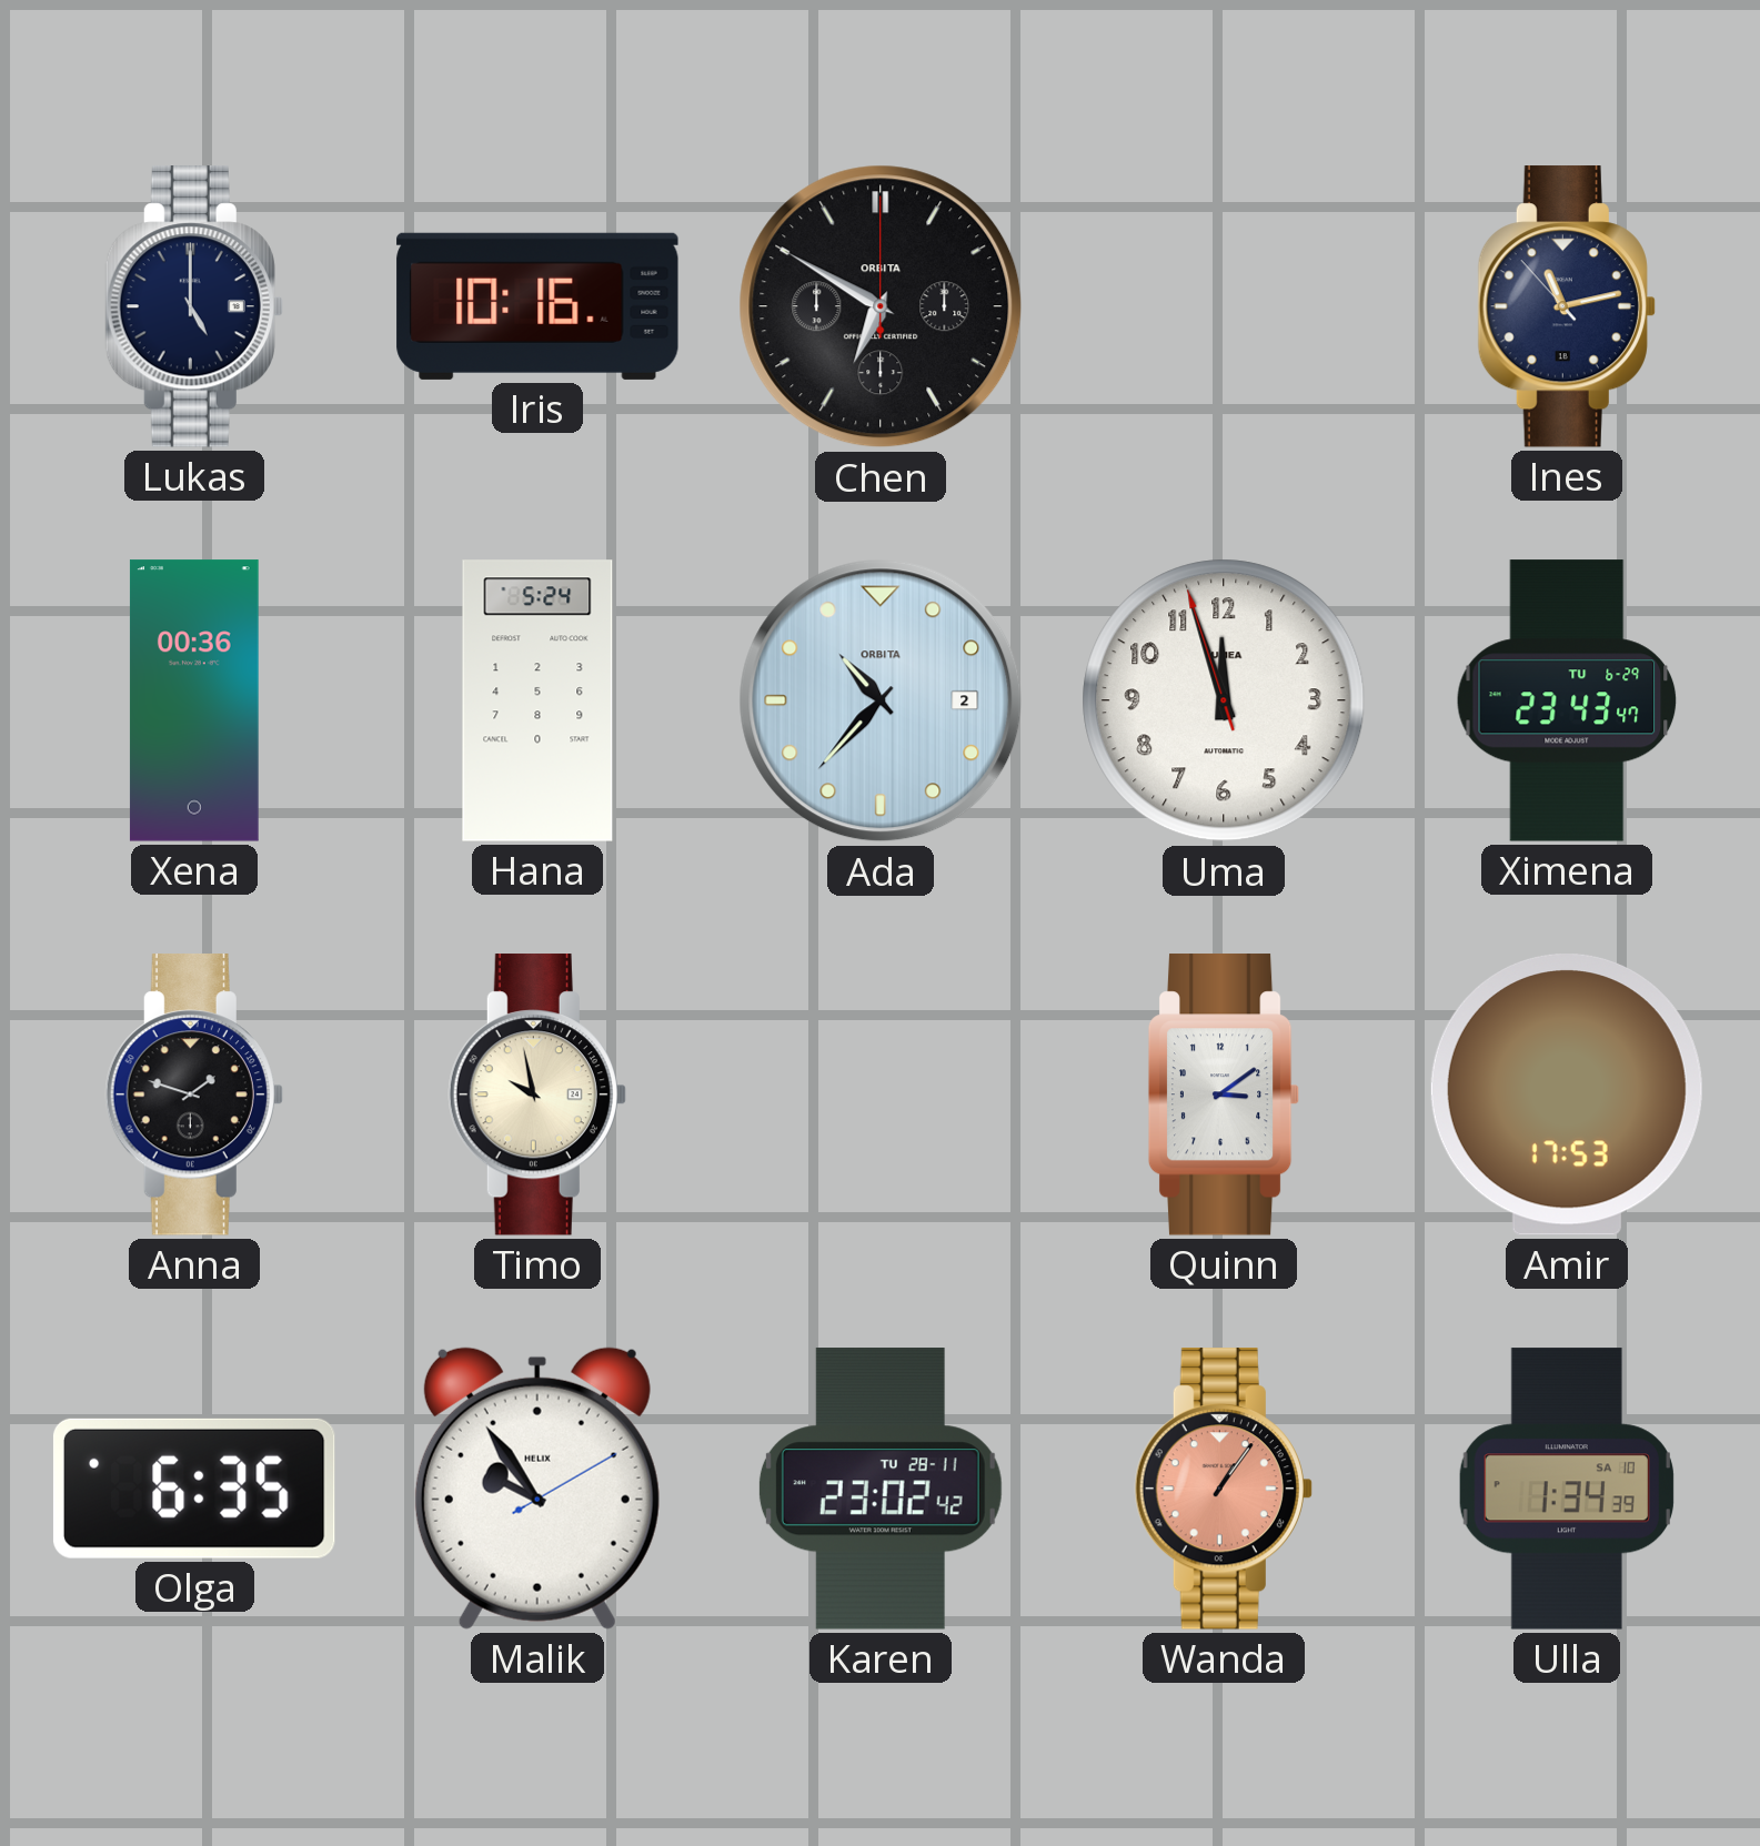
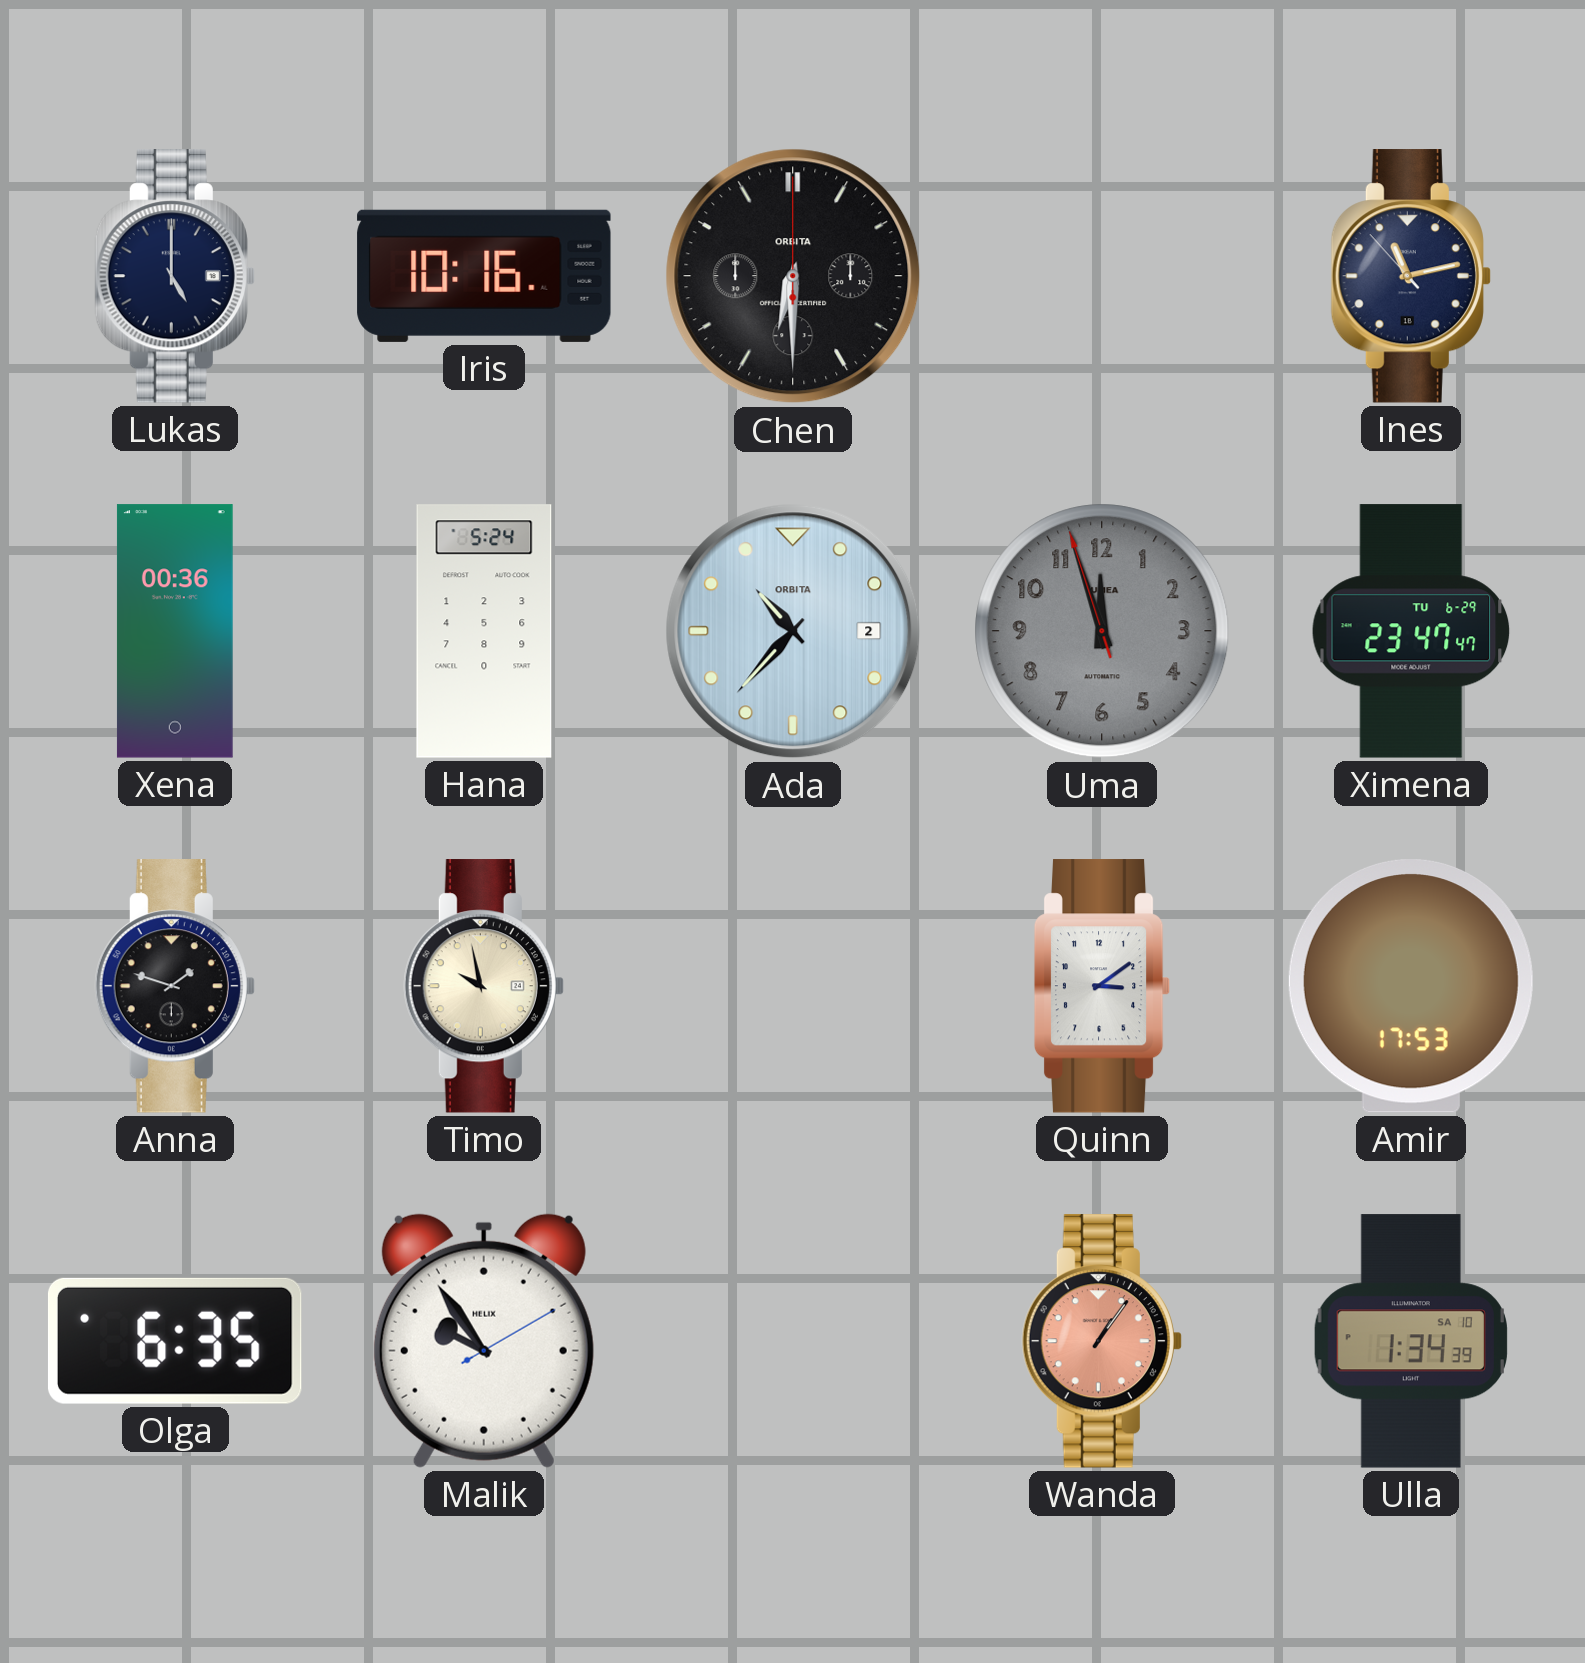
Chen: 6:50 -> 6:30
Uma dial: white -> grey
Ximena: 23:43 -> 23:47
Karen: 23:02 -> none
